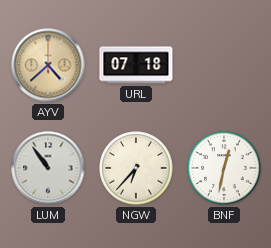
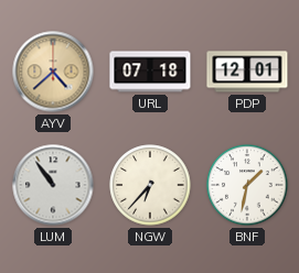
PDP: none -> 12:01
BNF: 12:32 -> 1:32
